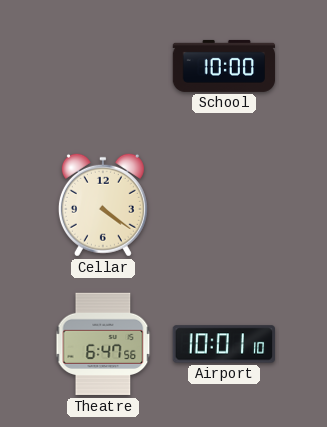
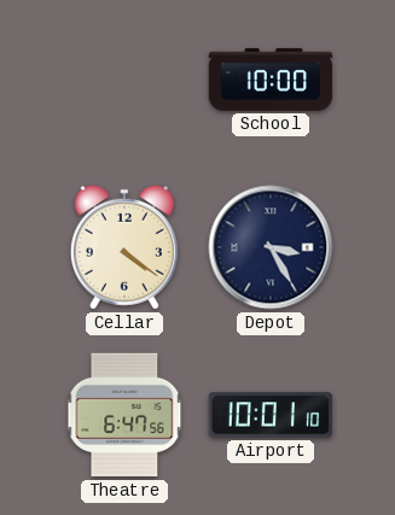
Depot: none -> 3:25
